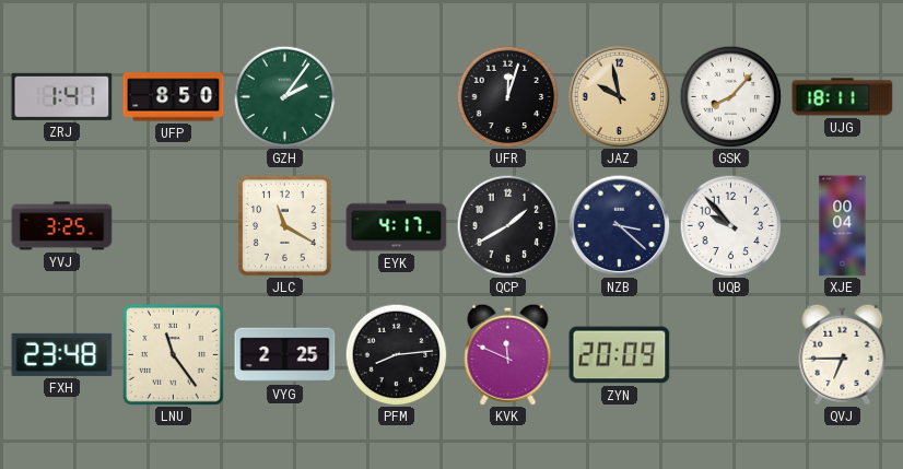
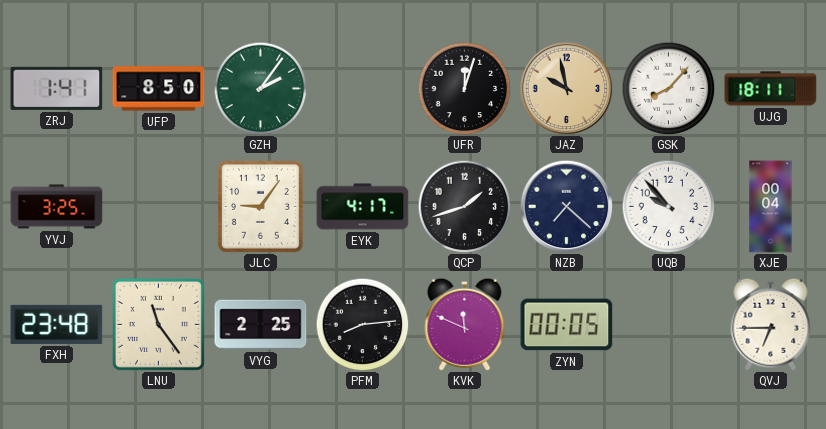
JLC: 11:20 -> 9:06
QCP: 1:40 -> 1:42
NZB: 3:22 -> 7:22
ZYN: 20:09 -> 00:05
